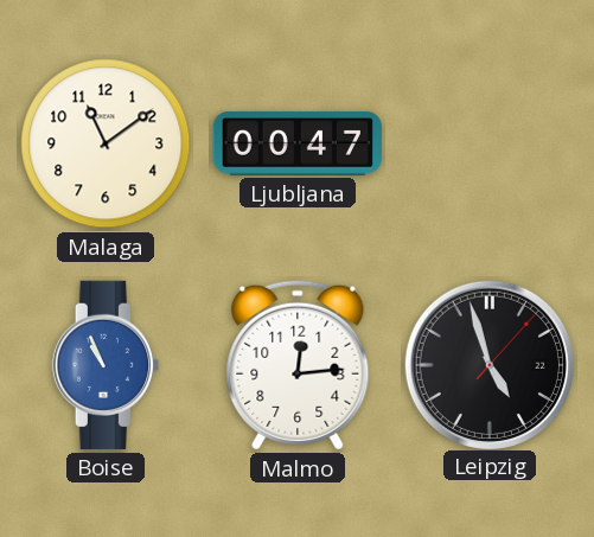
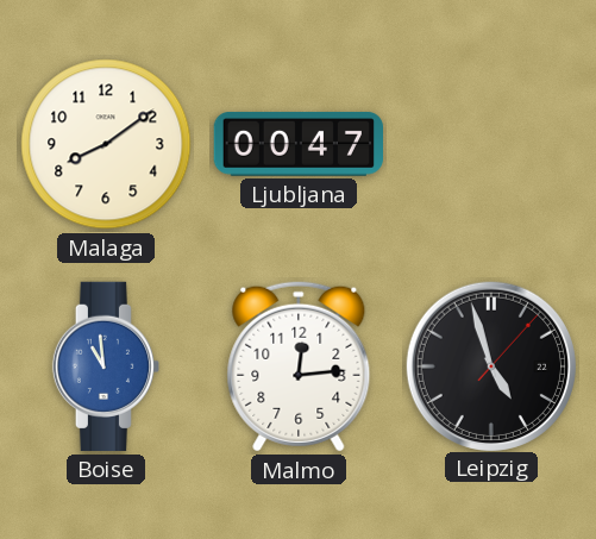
Malaga: 11:09 -> 8:09
Boise: 10:56 -> 10:59
